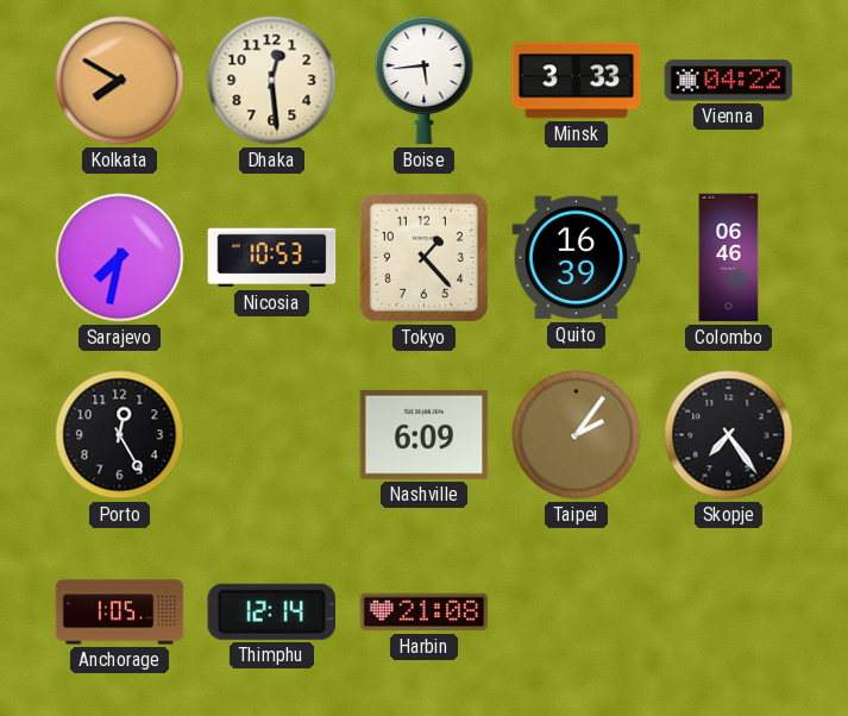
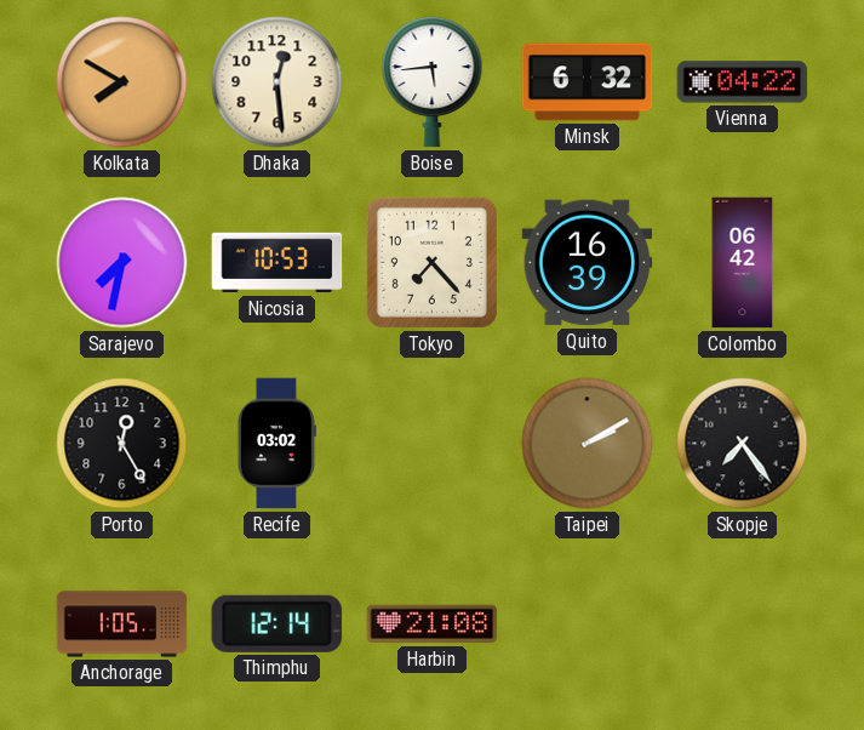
Minsk: 3:33 -> 6:32
Tokyo: 1:23 -> 7:23
Colombo: 06:46 -> 06:42
Recife: none -> 03:02
Nashville: 6:09 -> none
Taipei: 2:06 -> 2:10
